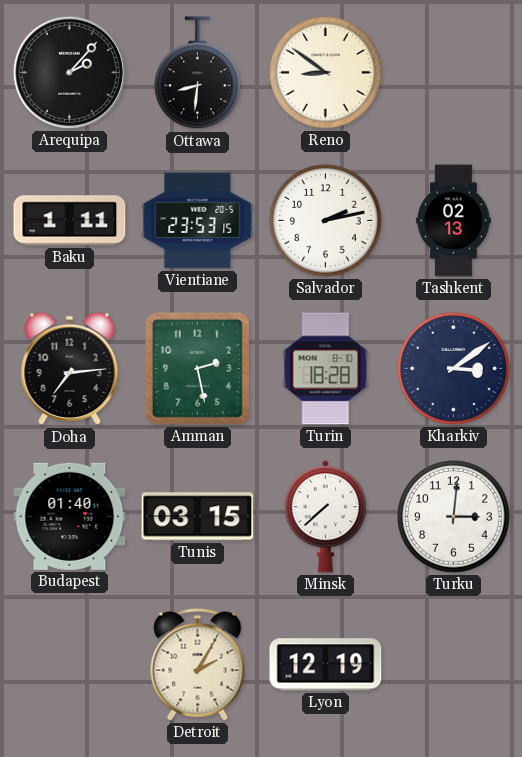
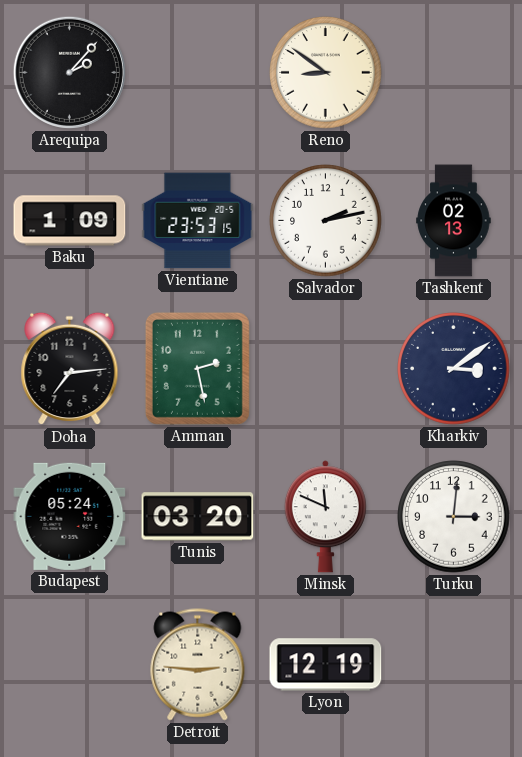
Ottawa: 8:31 -> none
Baku: 1:11 -> 1:09
Turin: 18:28 -> none
Budapest: 01:40 -> 05:24
Tunis: 03:15 -> 03:20
Minsk: 7:38 -> 11:49
Detroit: 2:05 -> 2:46
